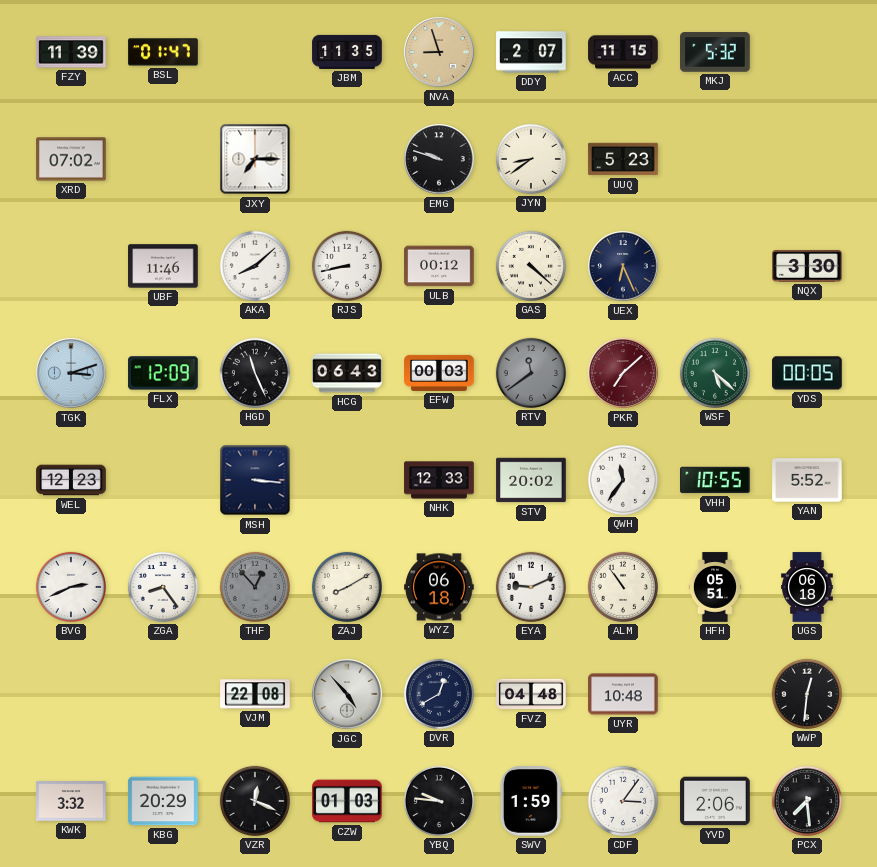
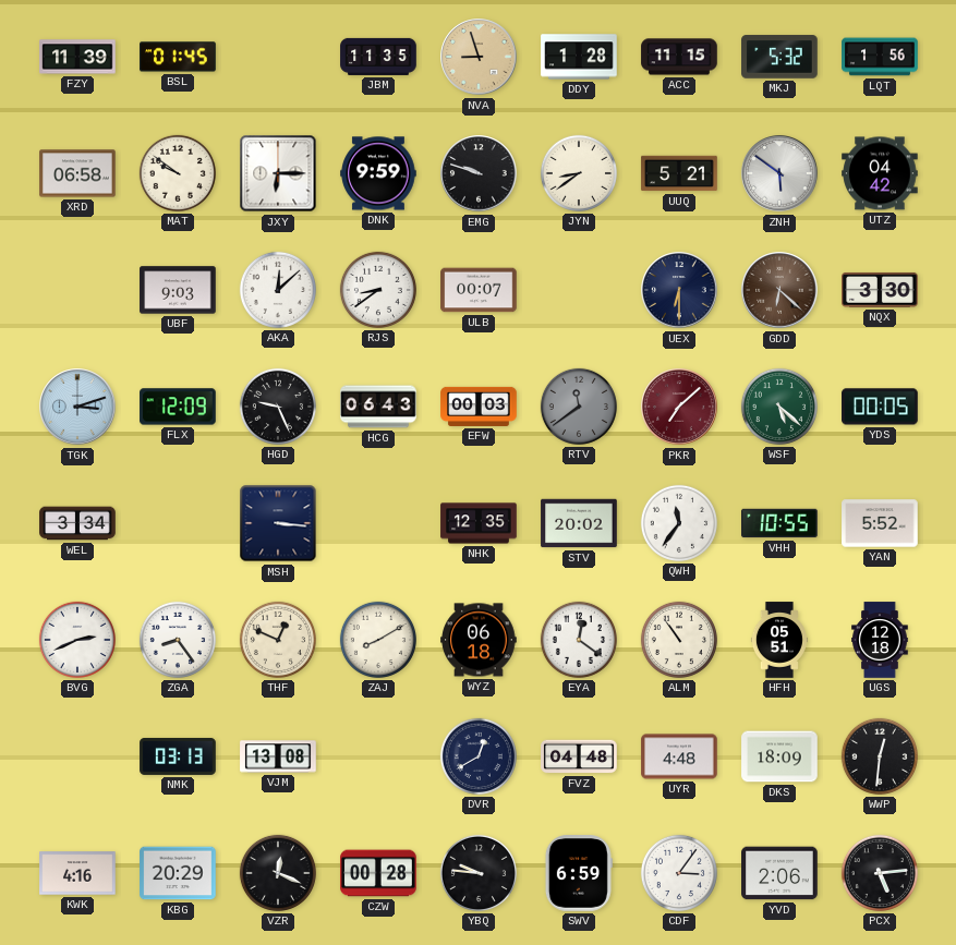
BSL: 01:47 -> 01:45
DDY: 2:07 -> 1:28
LQT: none -> 1:56
XRD: 07:02 -> 06:58
MAT: none -> 9:51
JXY: 7:15 -> 6:15
DNK: none -> 9:59
UUQ: 5:23 -> 5:21
ZNH: none -> 5:51
UTZ: none -> 04:42
UBF: 11:46 -> 9:03
AKA: 8:08 -> 12:08
RJS: 8:43 -> 8:39
ULB: 00:12 -> 00:07
GAS: 4:22 -> none
UEX: 6:26 -> 6:30
GDD: none -> 6:22
HGD: 11:26 -> 9:26
WEL: 12:23 -> 3:34
NHK: 12:33 -> 12:35
THF: 12:53 -> 12:49
THF dial: grey -> cream
EYA: 9:11 -> 12:21
UGS: 06:18 -> 12:18
NMK: none -> 03:13
VJM: 22:08 -> 13:08
JGC: 4:53 -> none
UYR: 10:48 -> 4:48
DKS: none -> 18:09
KWK: 3:32 -> 4:16
CZW: 01:03 -> 00:28
SWV: 1:59 -> 6:59
PCX: 7:29 -> 5:14
